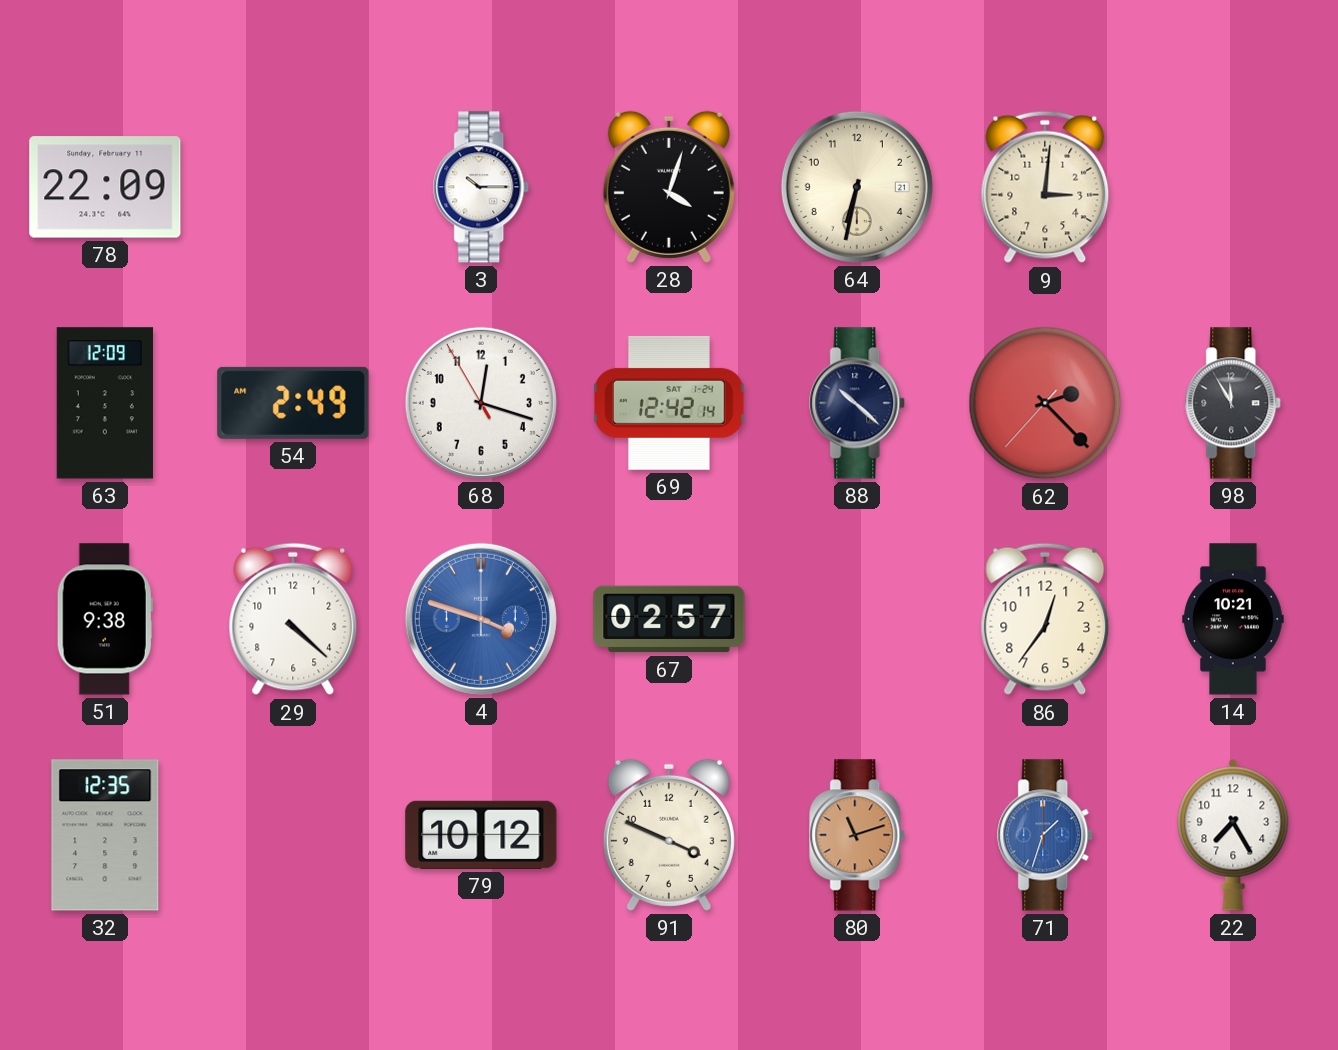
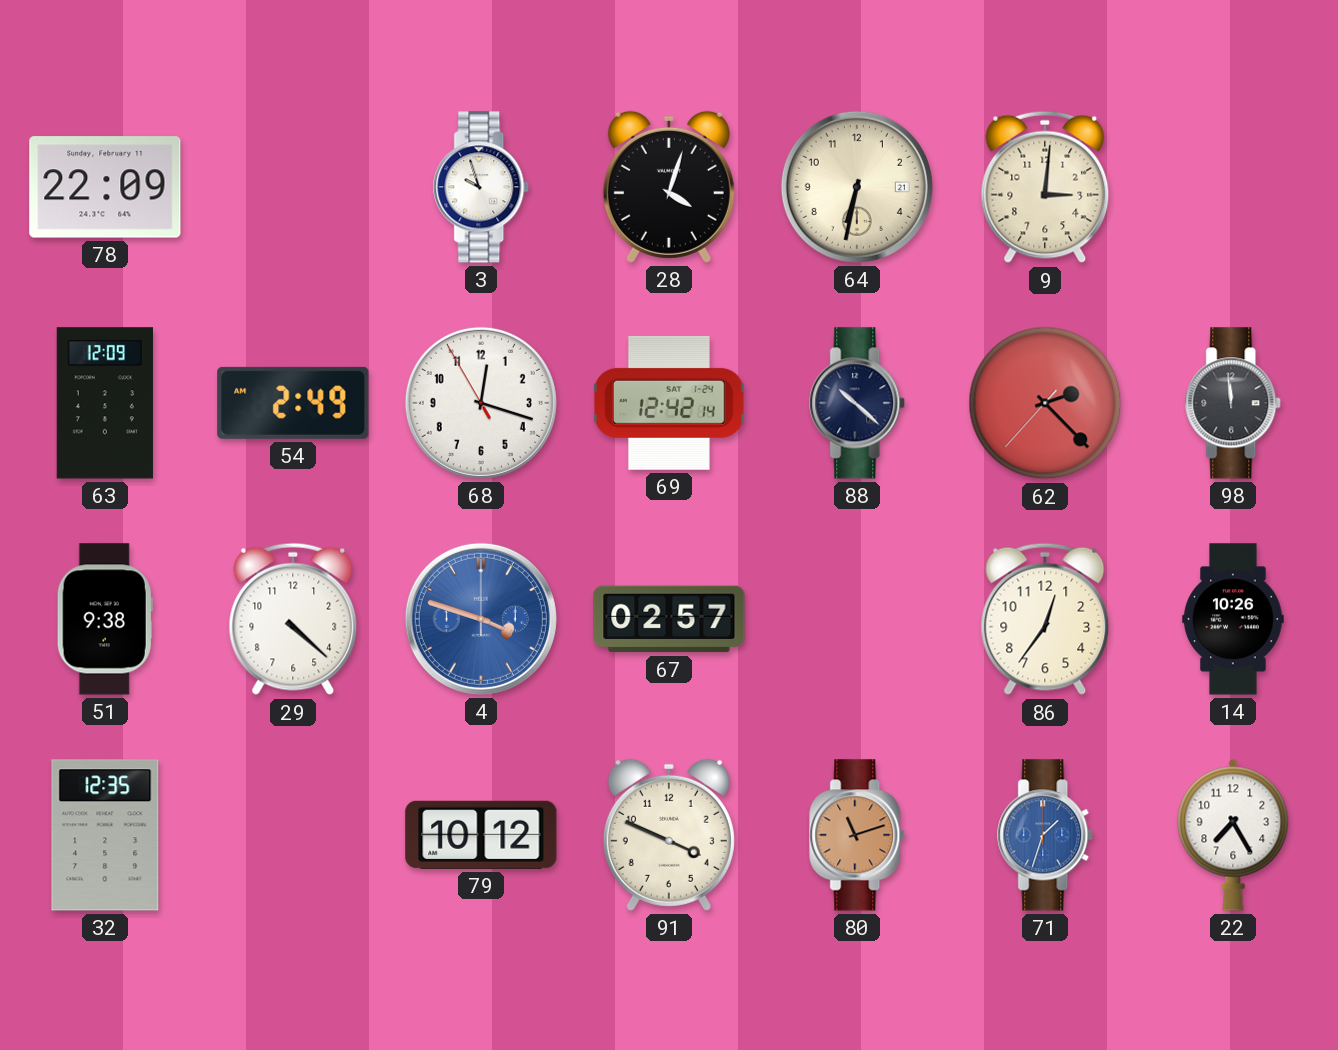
3: 10:15 -> 9:57
98: 11:55 -> 11:59
14: 10:21 -> 10:26
